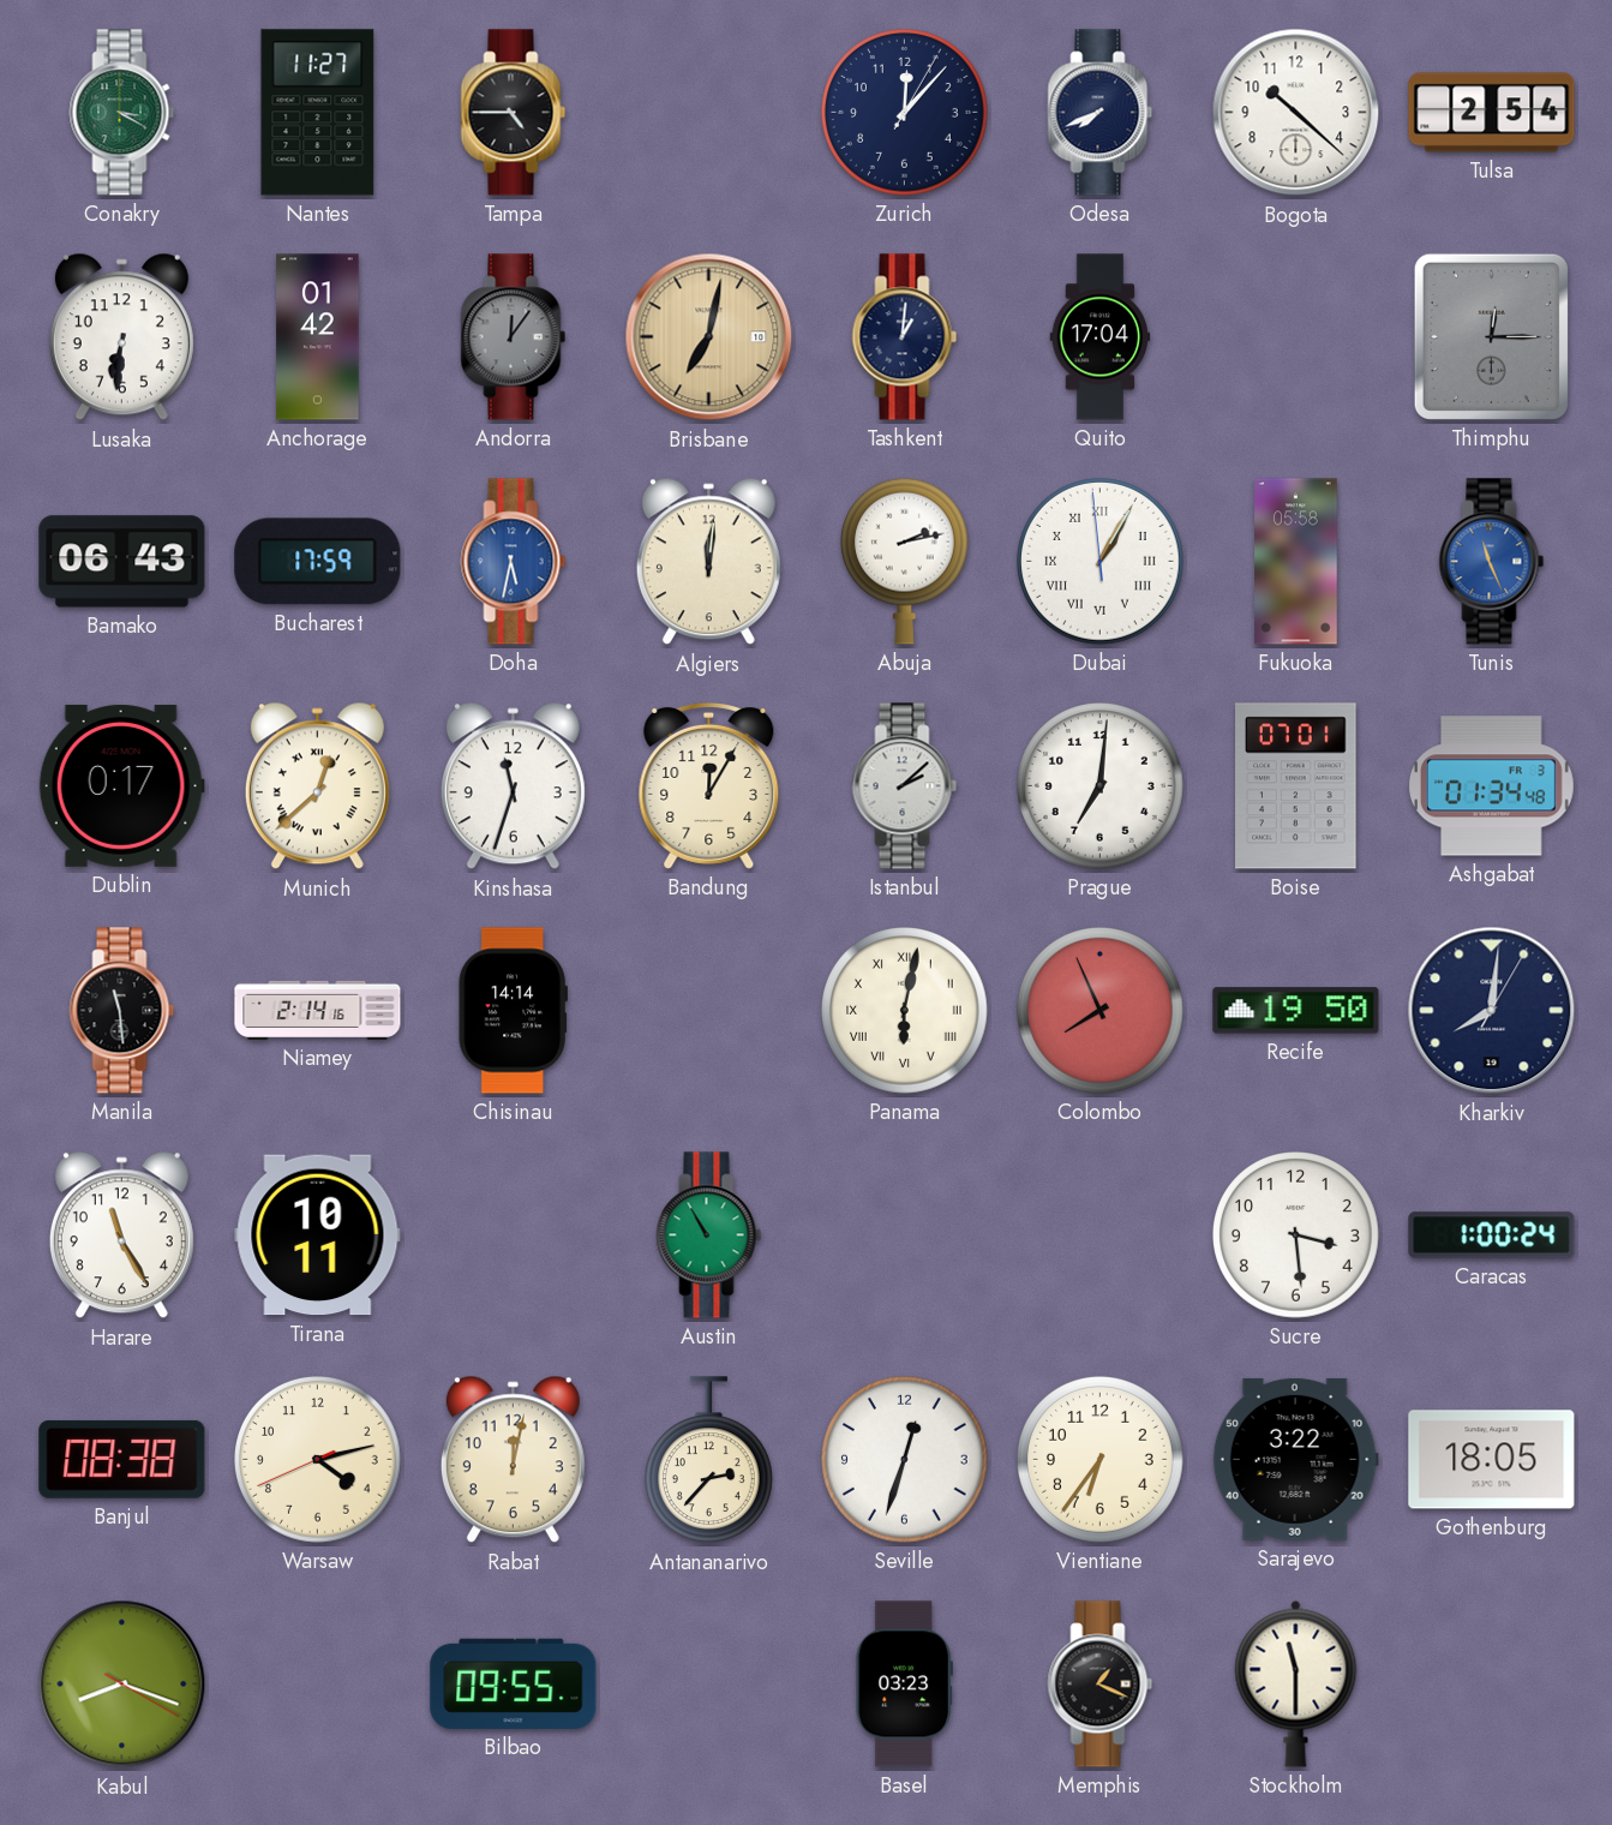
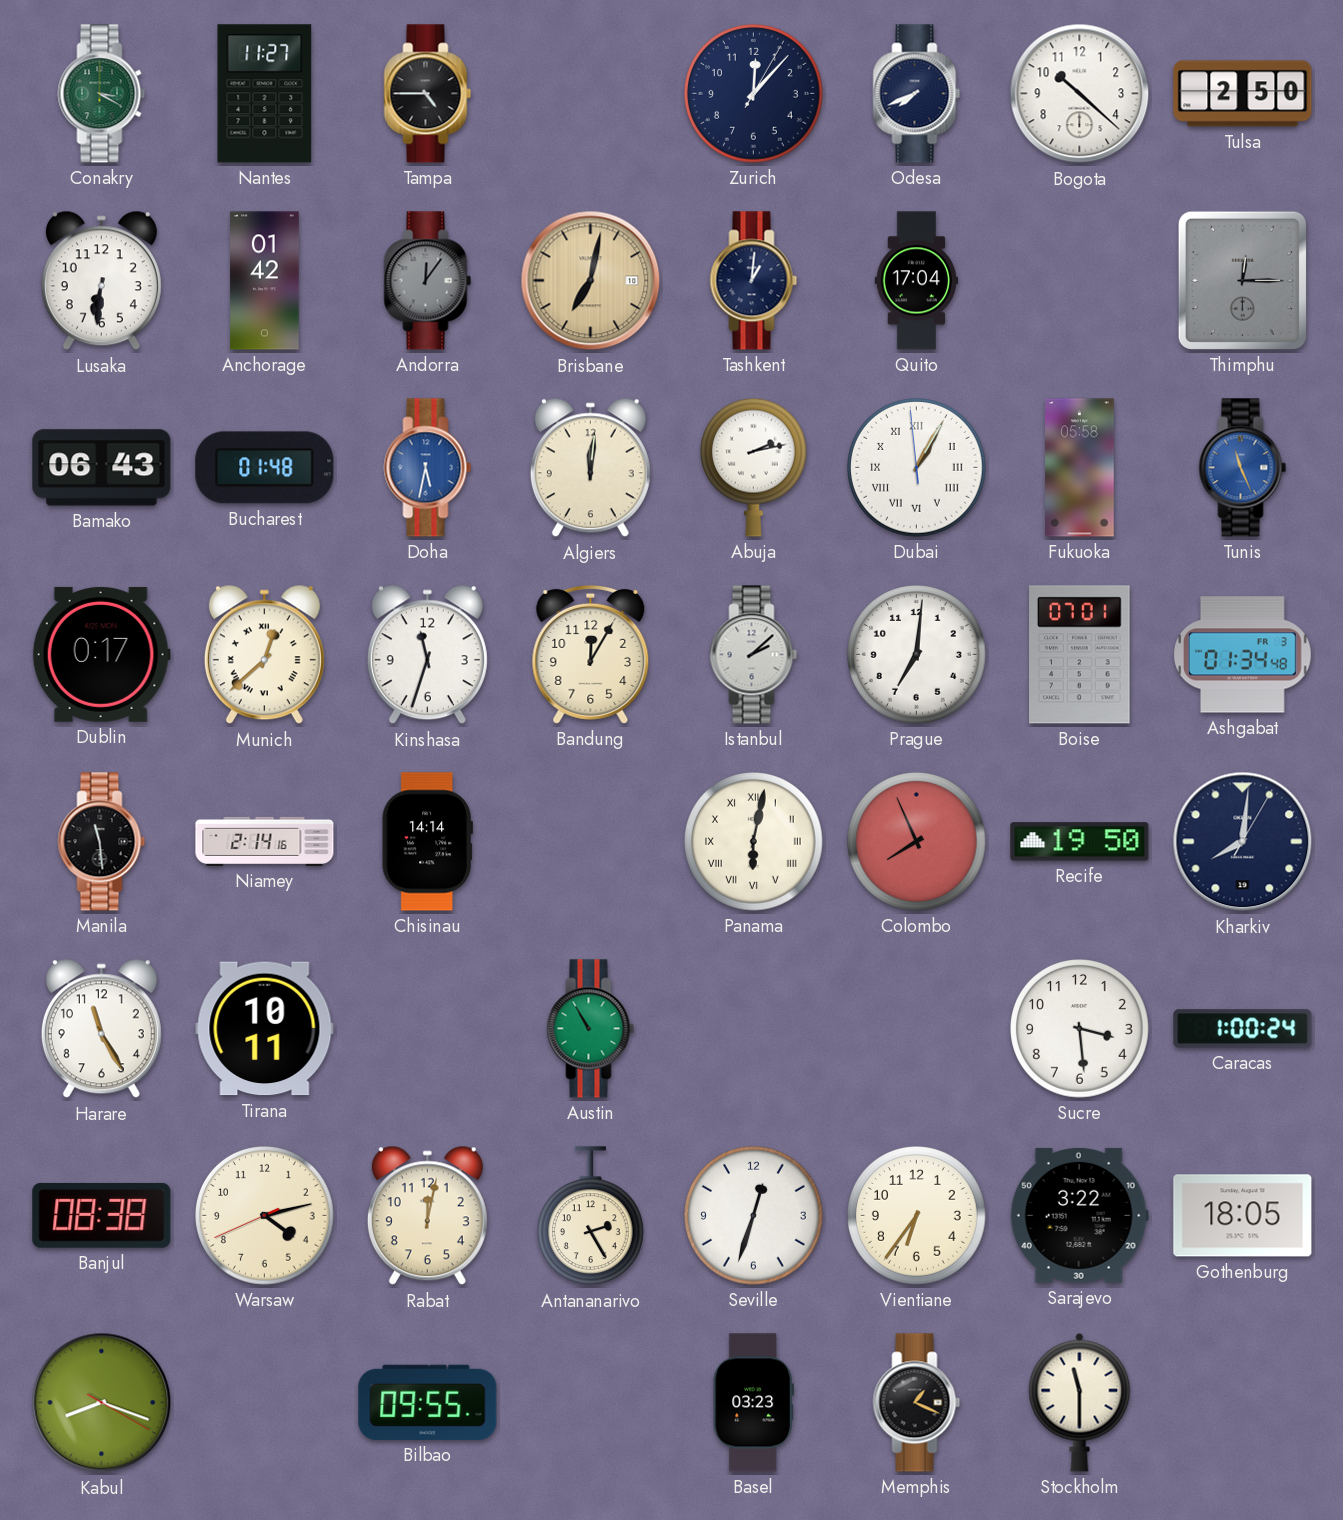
Tulsa: 2:54 -> 2:50
Bucharest: 17:59 -> 01:48
Antananarivo: 2:37 -> 2:25
